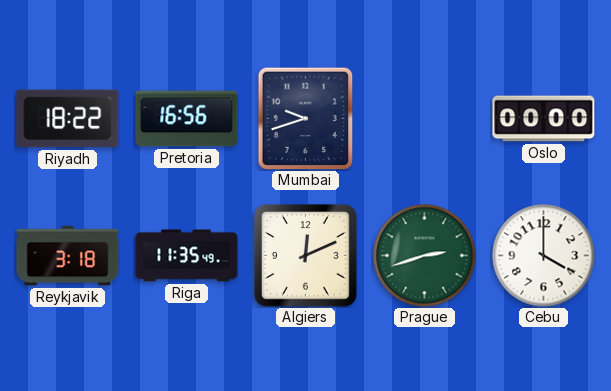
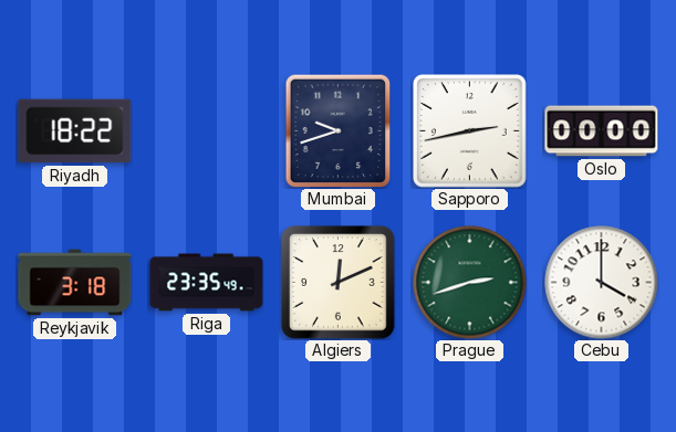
Pretoria: 16:56 -> none
Sapporo: none -> 2:43
Riga: 11:35 -> 23:35
